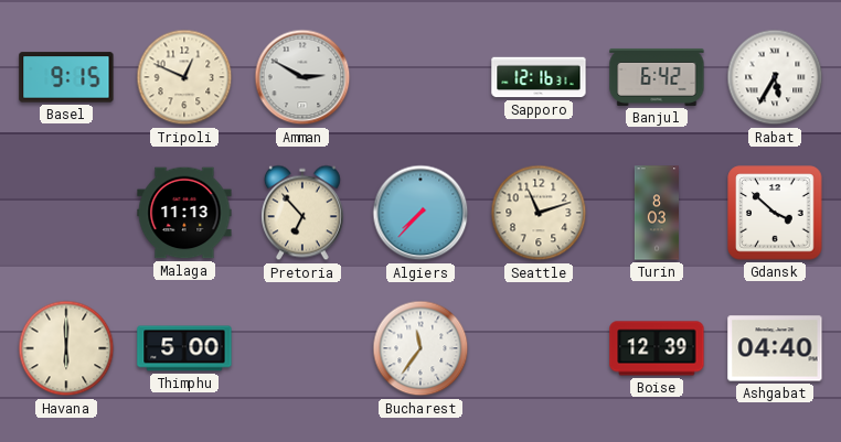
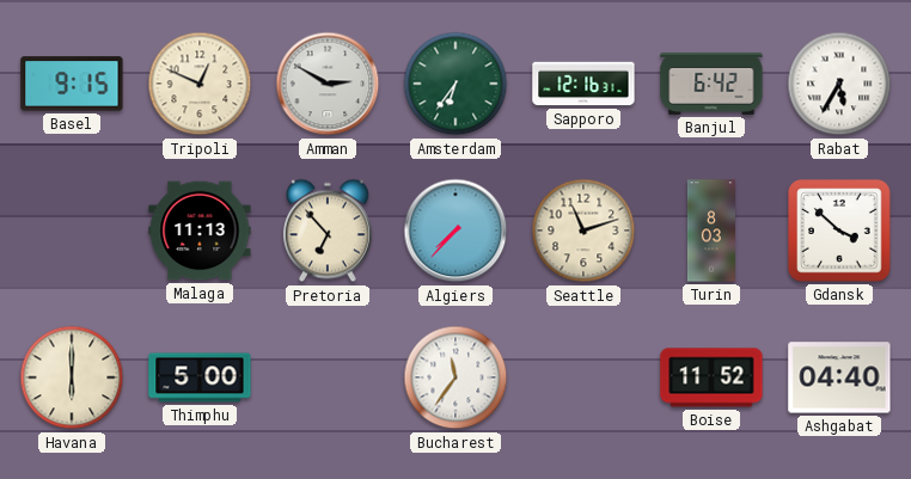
Amsterdam: none -> 6:36
Boise: 12:39 -> 11:52
